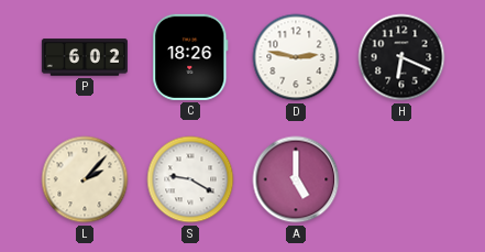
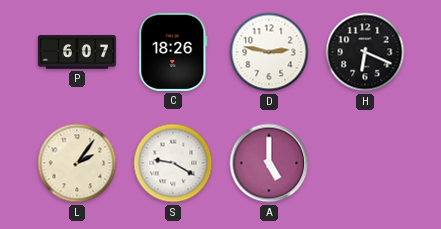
P: 6:02 -> 6:07
L: 2:07 -> 2:06
